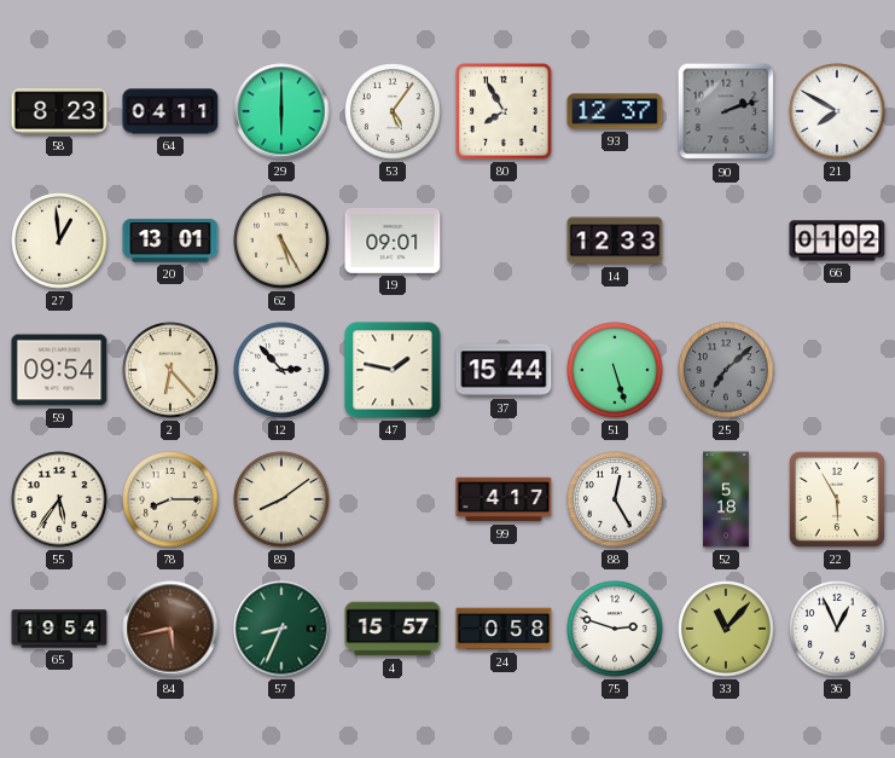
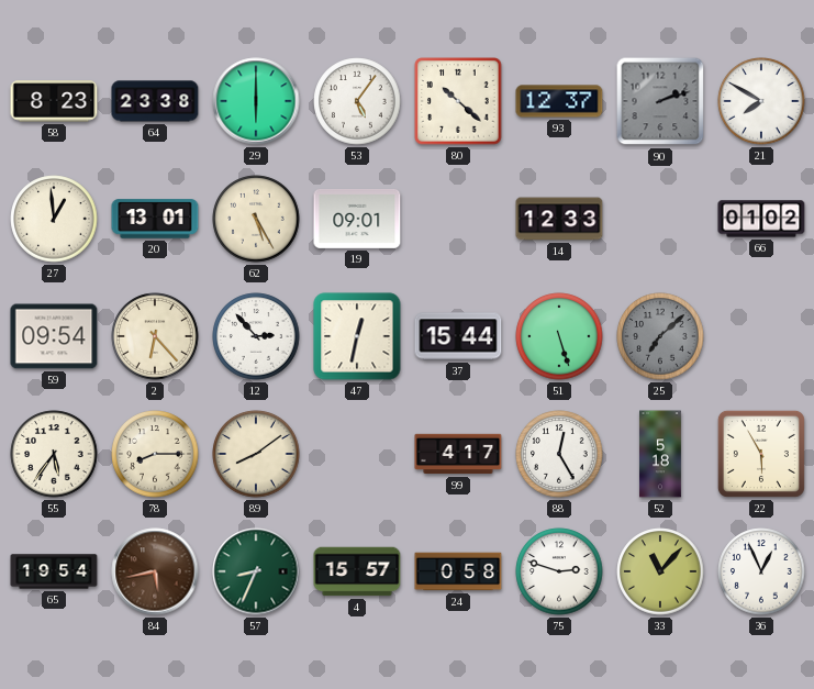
64: 04:11 -> 23:38
80: 7:55 -> 10:22
47: 1:47 -> 12:32
